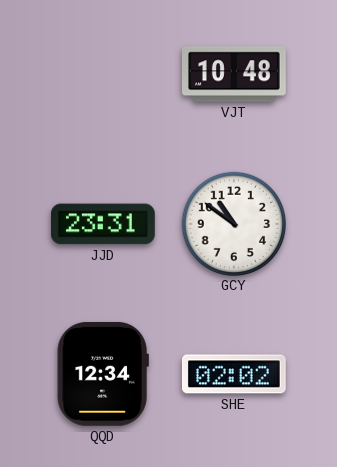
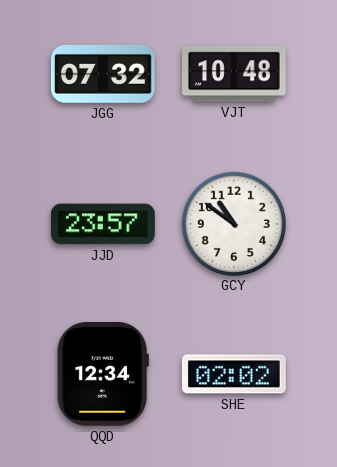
JGG: none -> 07:32
JJD: 23:31 -> 23:57
